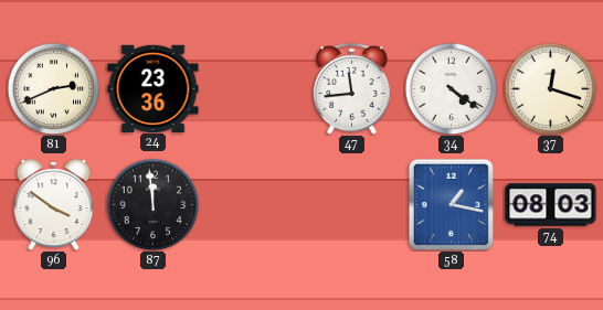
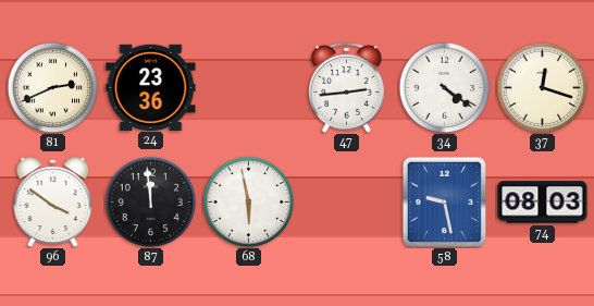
47: 11:44 -> 2:44
68: none -> 5:58
58: 1:17 -> 9:28
